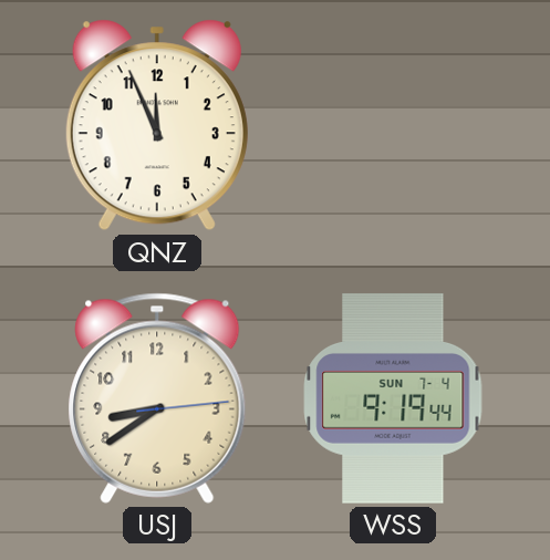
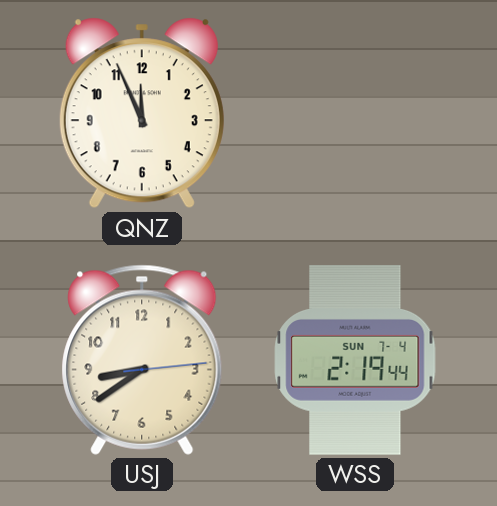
WSS: 9:19 -> 2:19
